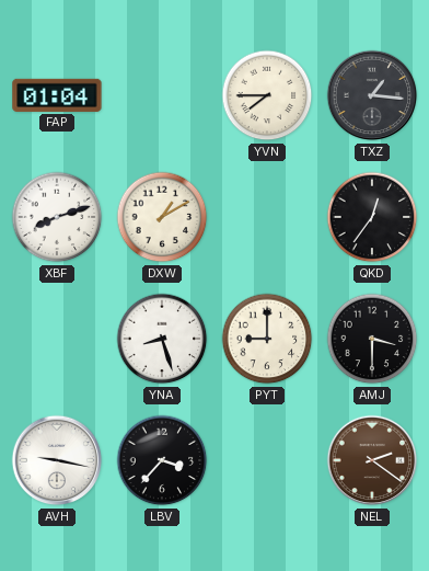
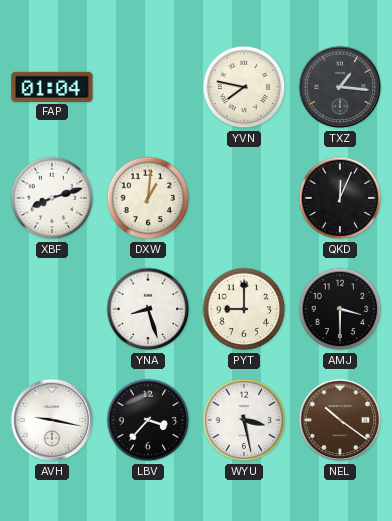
YVN: 7:45 -> 7:47
DXW: 1:10 -> 1:01
QKD: 12:36 -> 12:04
WYU: none -> 3:28
NEL: 2:21 -> 10:21
